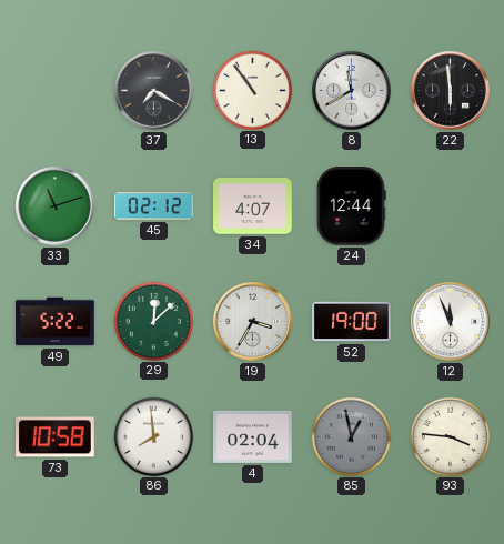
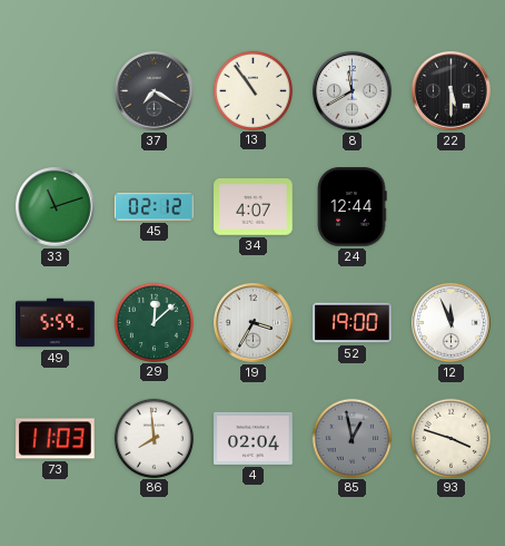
22: 5:59 -> 5:30
49: 5:22 -> 5:59
73: 10:58 -> 11:03
93: 3:46 -> 3:48
